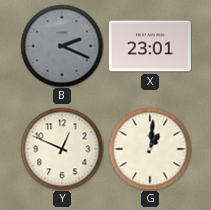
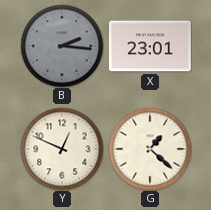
B: 2:19 -> 2:16
G: 1:01 -> 1:22
